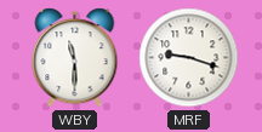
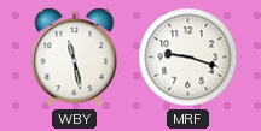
WBY: 11:30 -> 11:28
